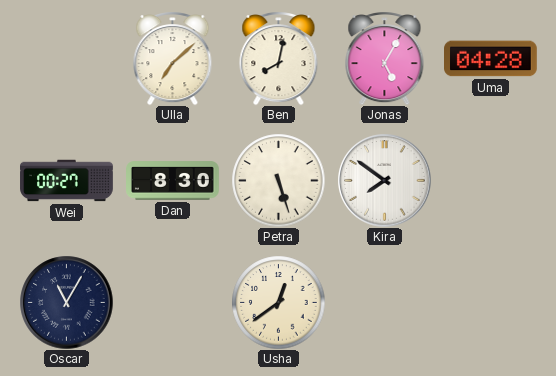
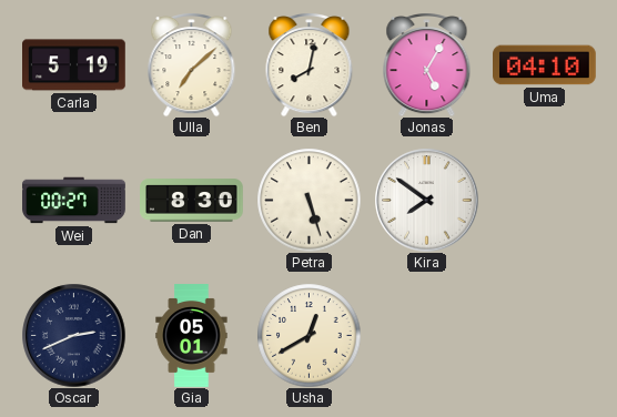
Carla: none -> 5:19
Uma: 04:28 -> 04:10
Oscar: 11:05 -> 2:41
Gia: none -> 05:01
Usha: 12:39 -> 12:40
